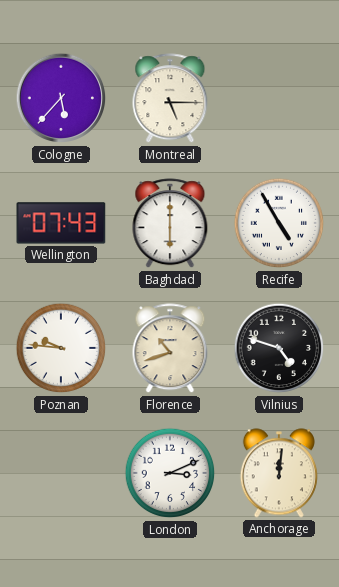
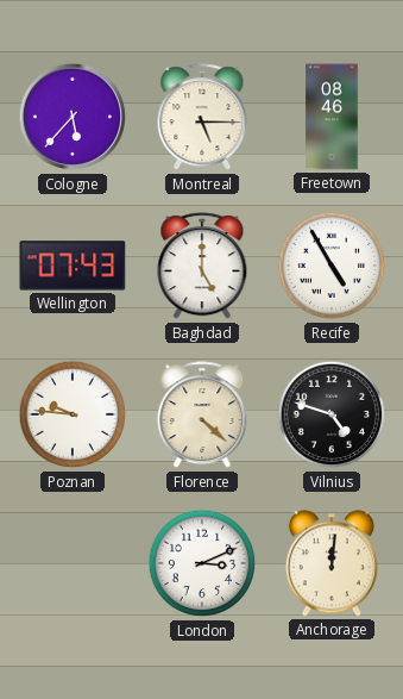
Freetown: none -> 08:46
Baghdad: 6:00 -> 5:00
Florence: 10:42 -> 4:22
